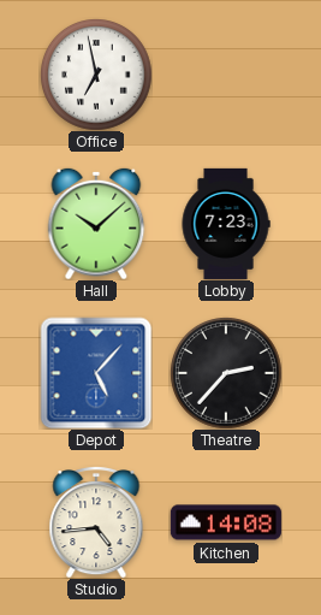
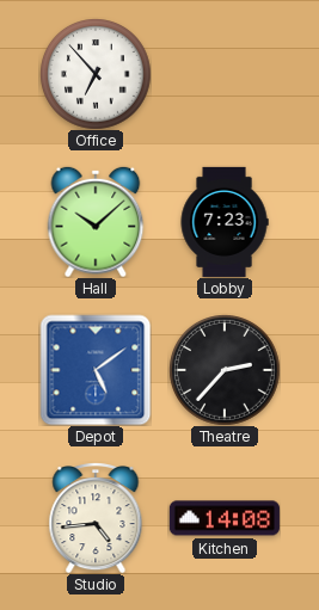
Office: 6:58 -> 6:53
Depot: 5:07 -> 5:09
